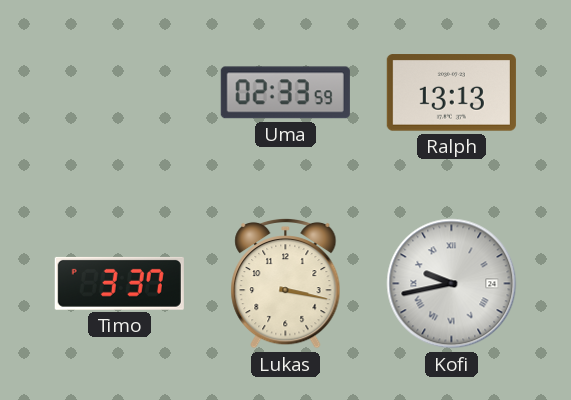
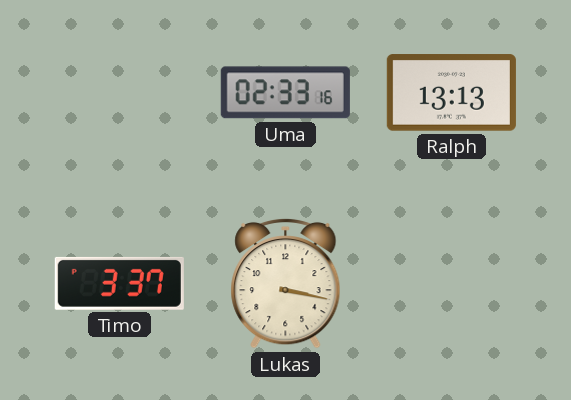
Uma: 02:33:59 -> 02:33:16
Kofi: 9:43 -> none
